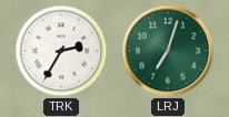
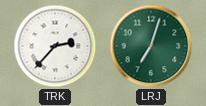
TRK: 2:35 -> 2:37
